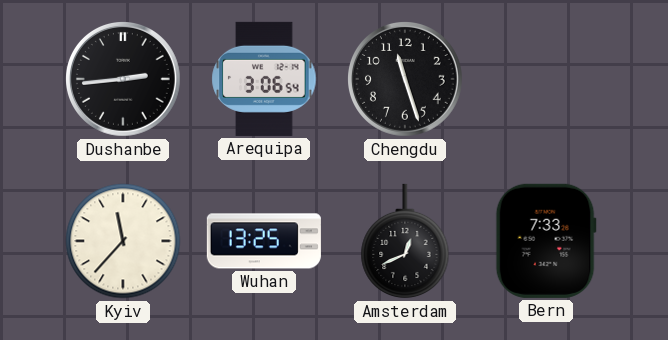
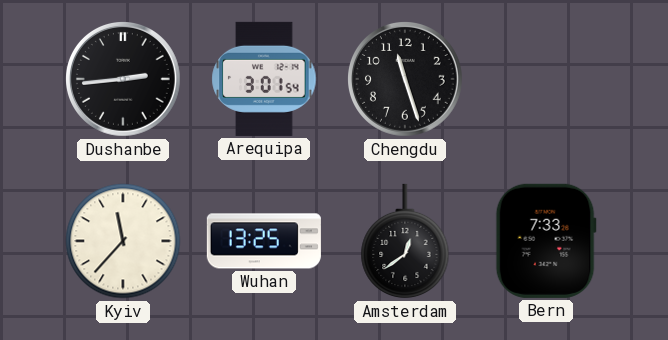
Arequipa: 3:06 -> 3:01
Amsterdam: 12:41 -> 12:39
